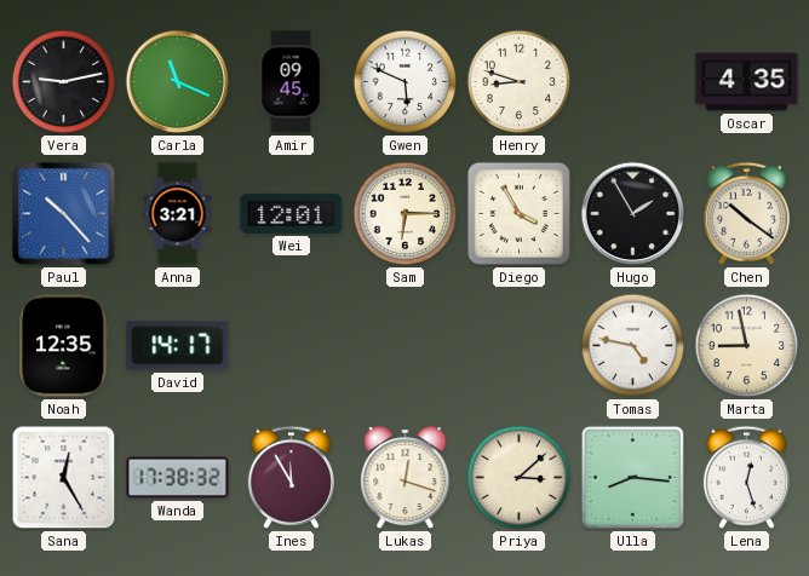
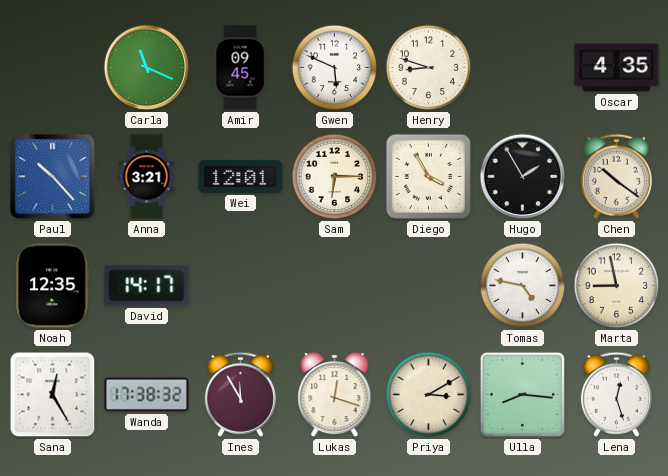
Vera: 9:13 -> none
Priya: 3:08 -> 3:10
